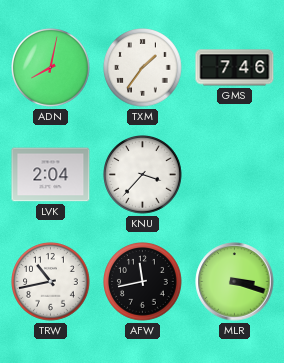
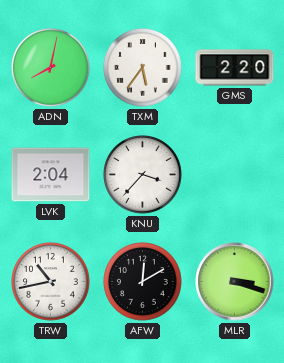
TXM: 1:36 -> 5:36
GMS: 7:46 -> 2:20
AFW: 11:43 -> 12:10
